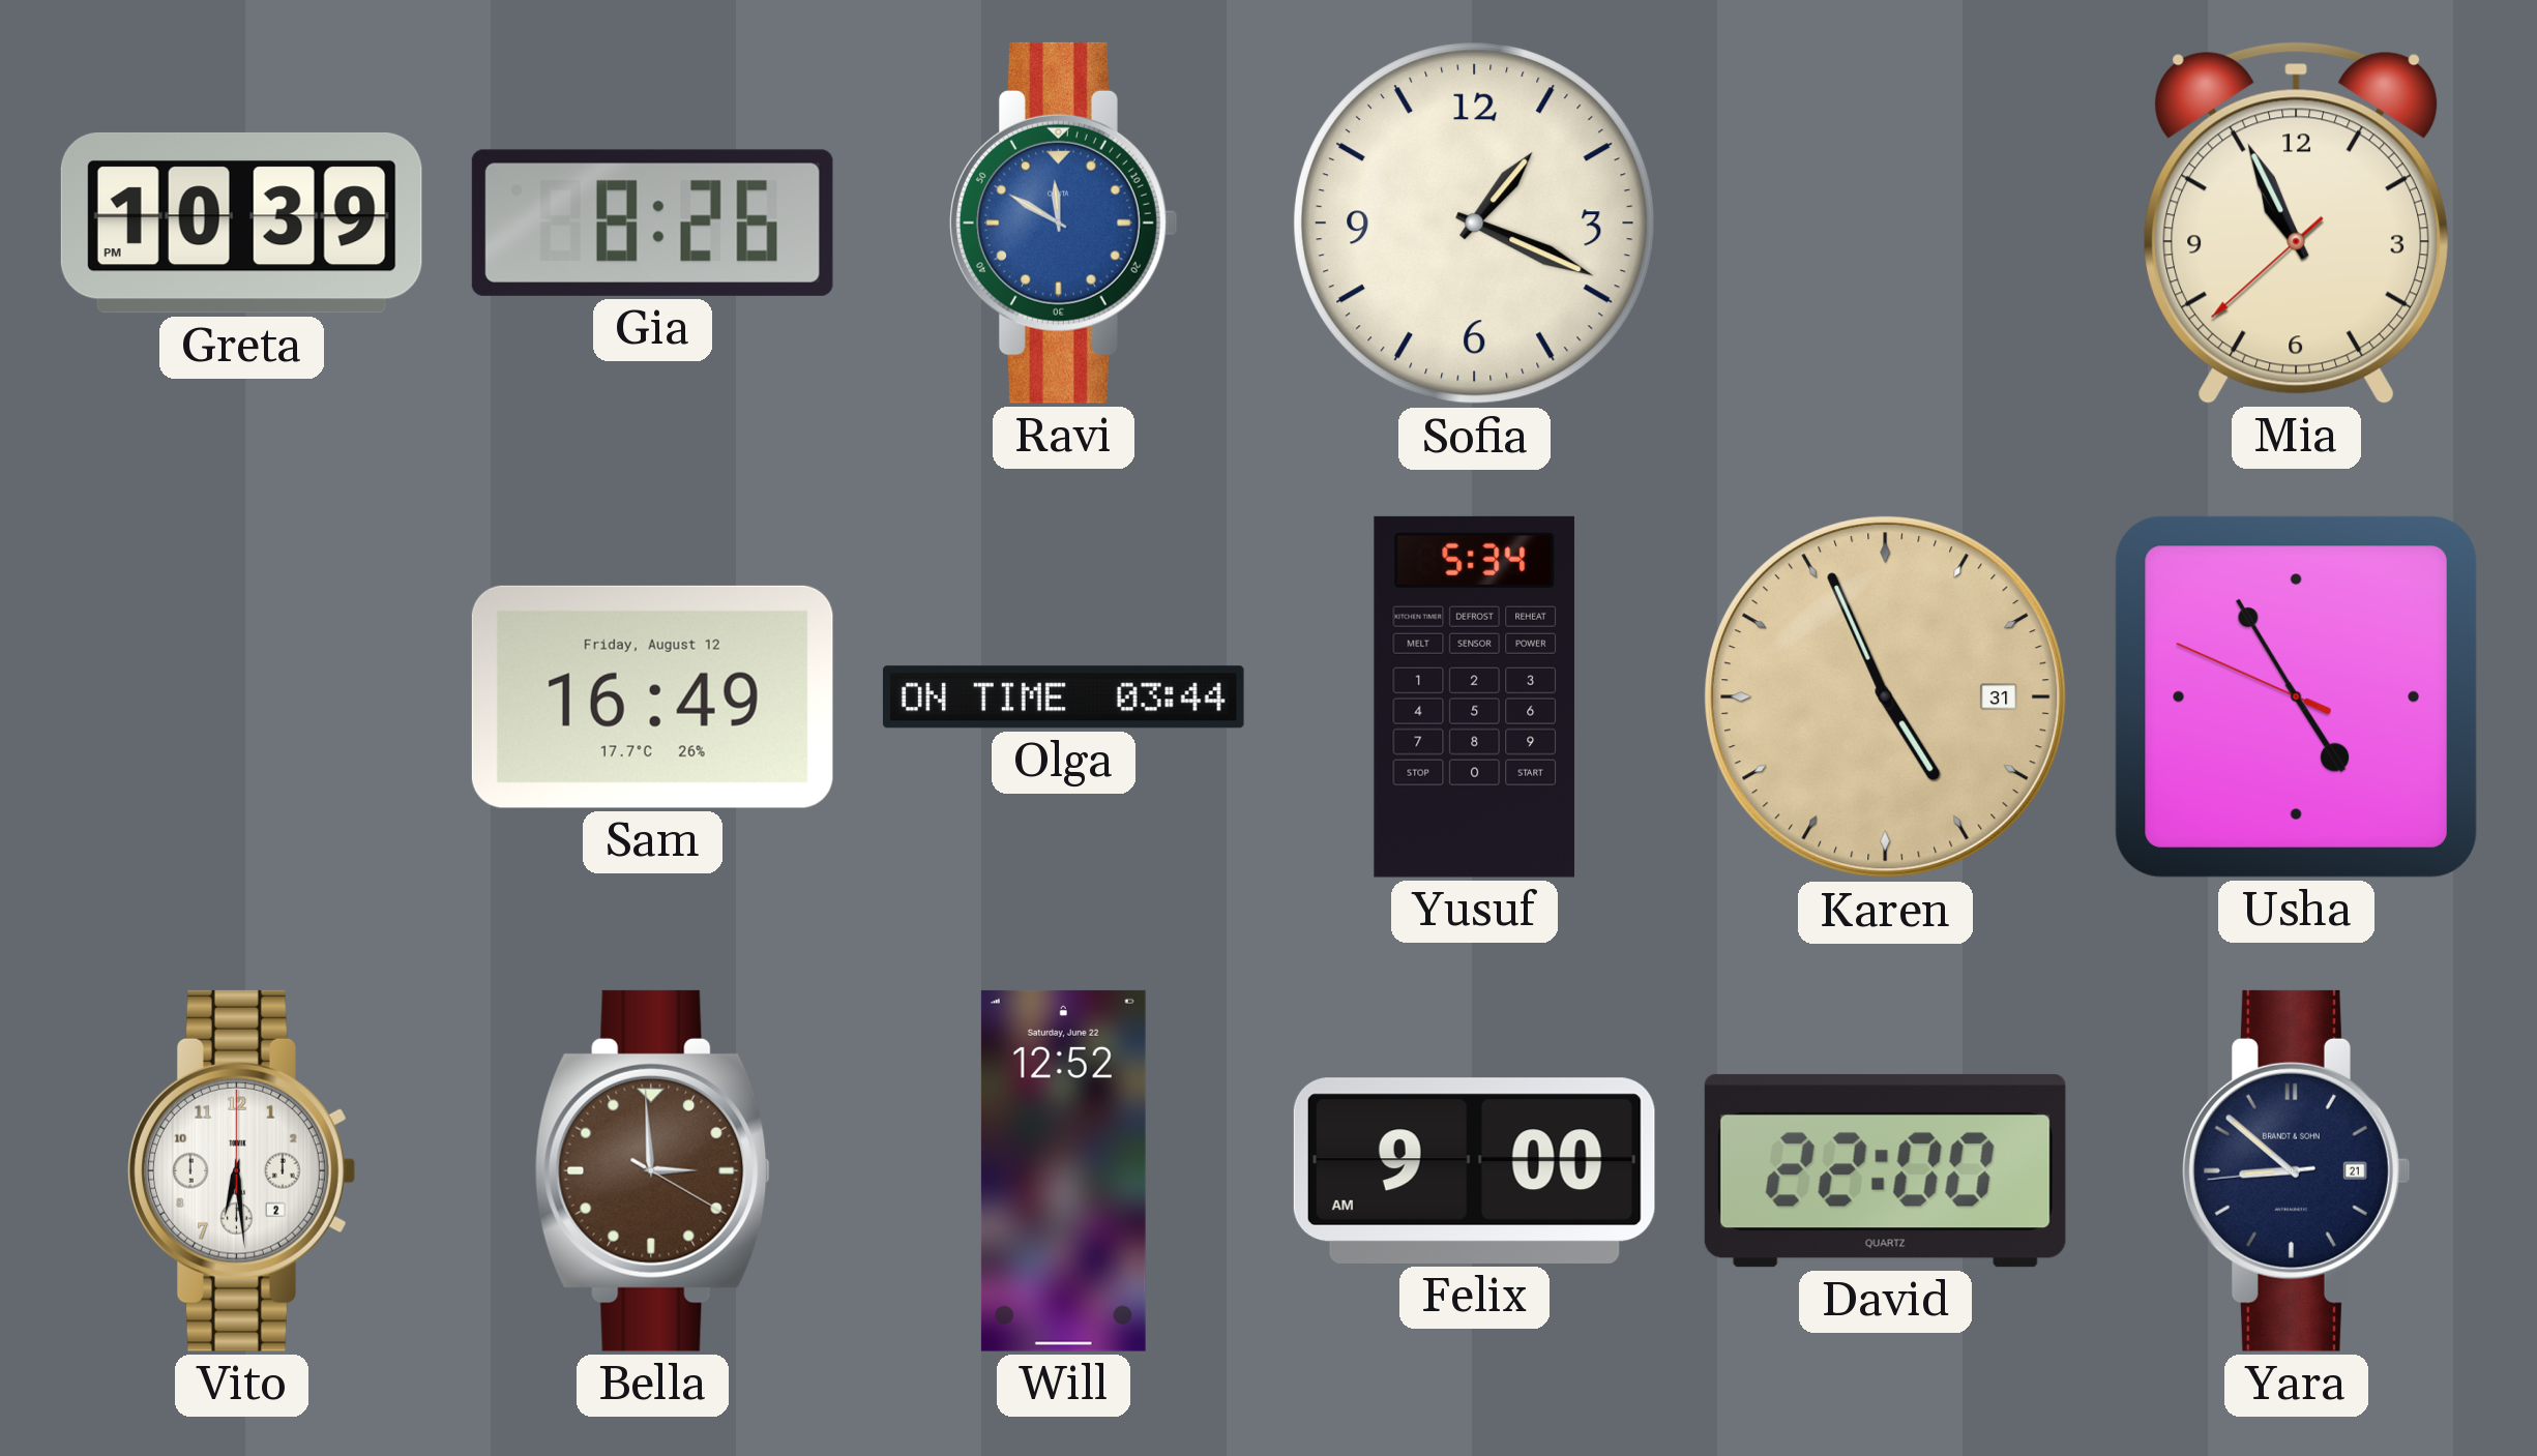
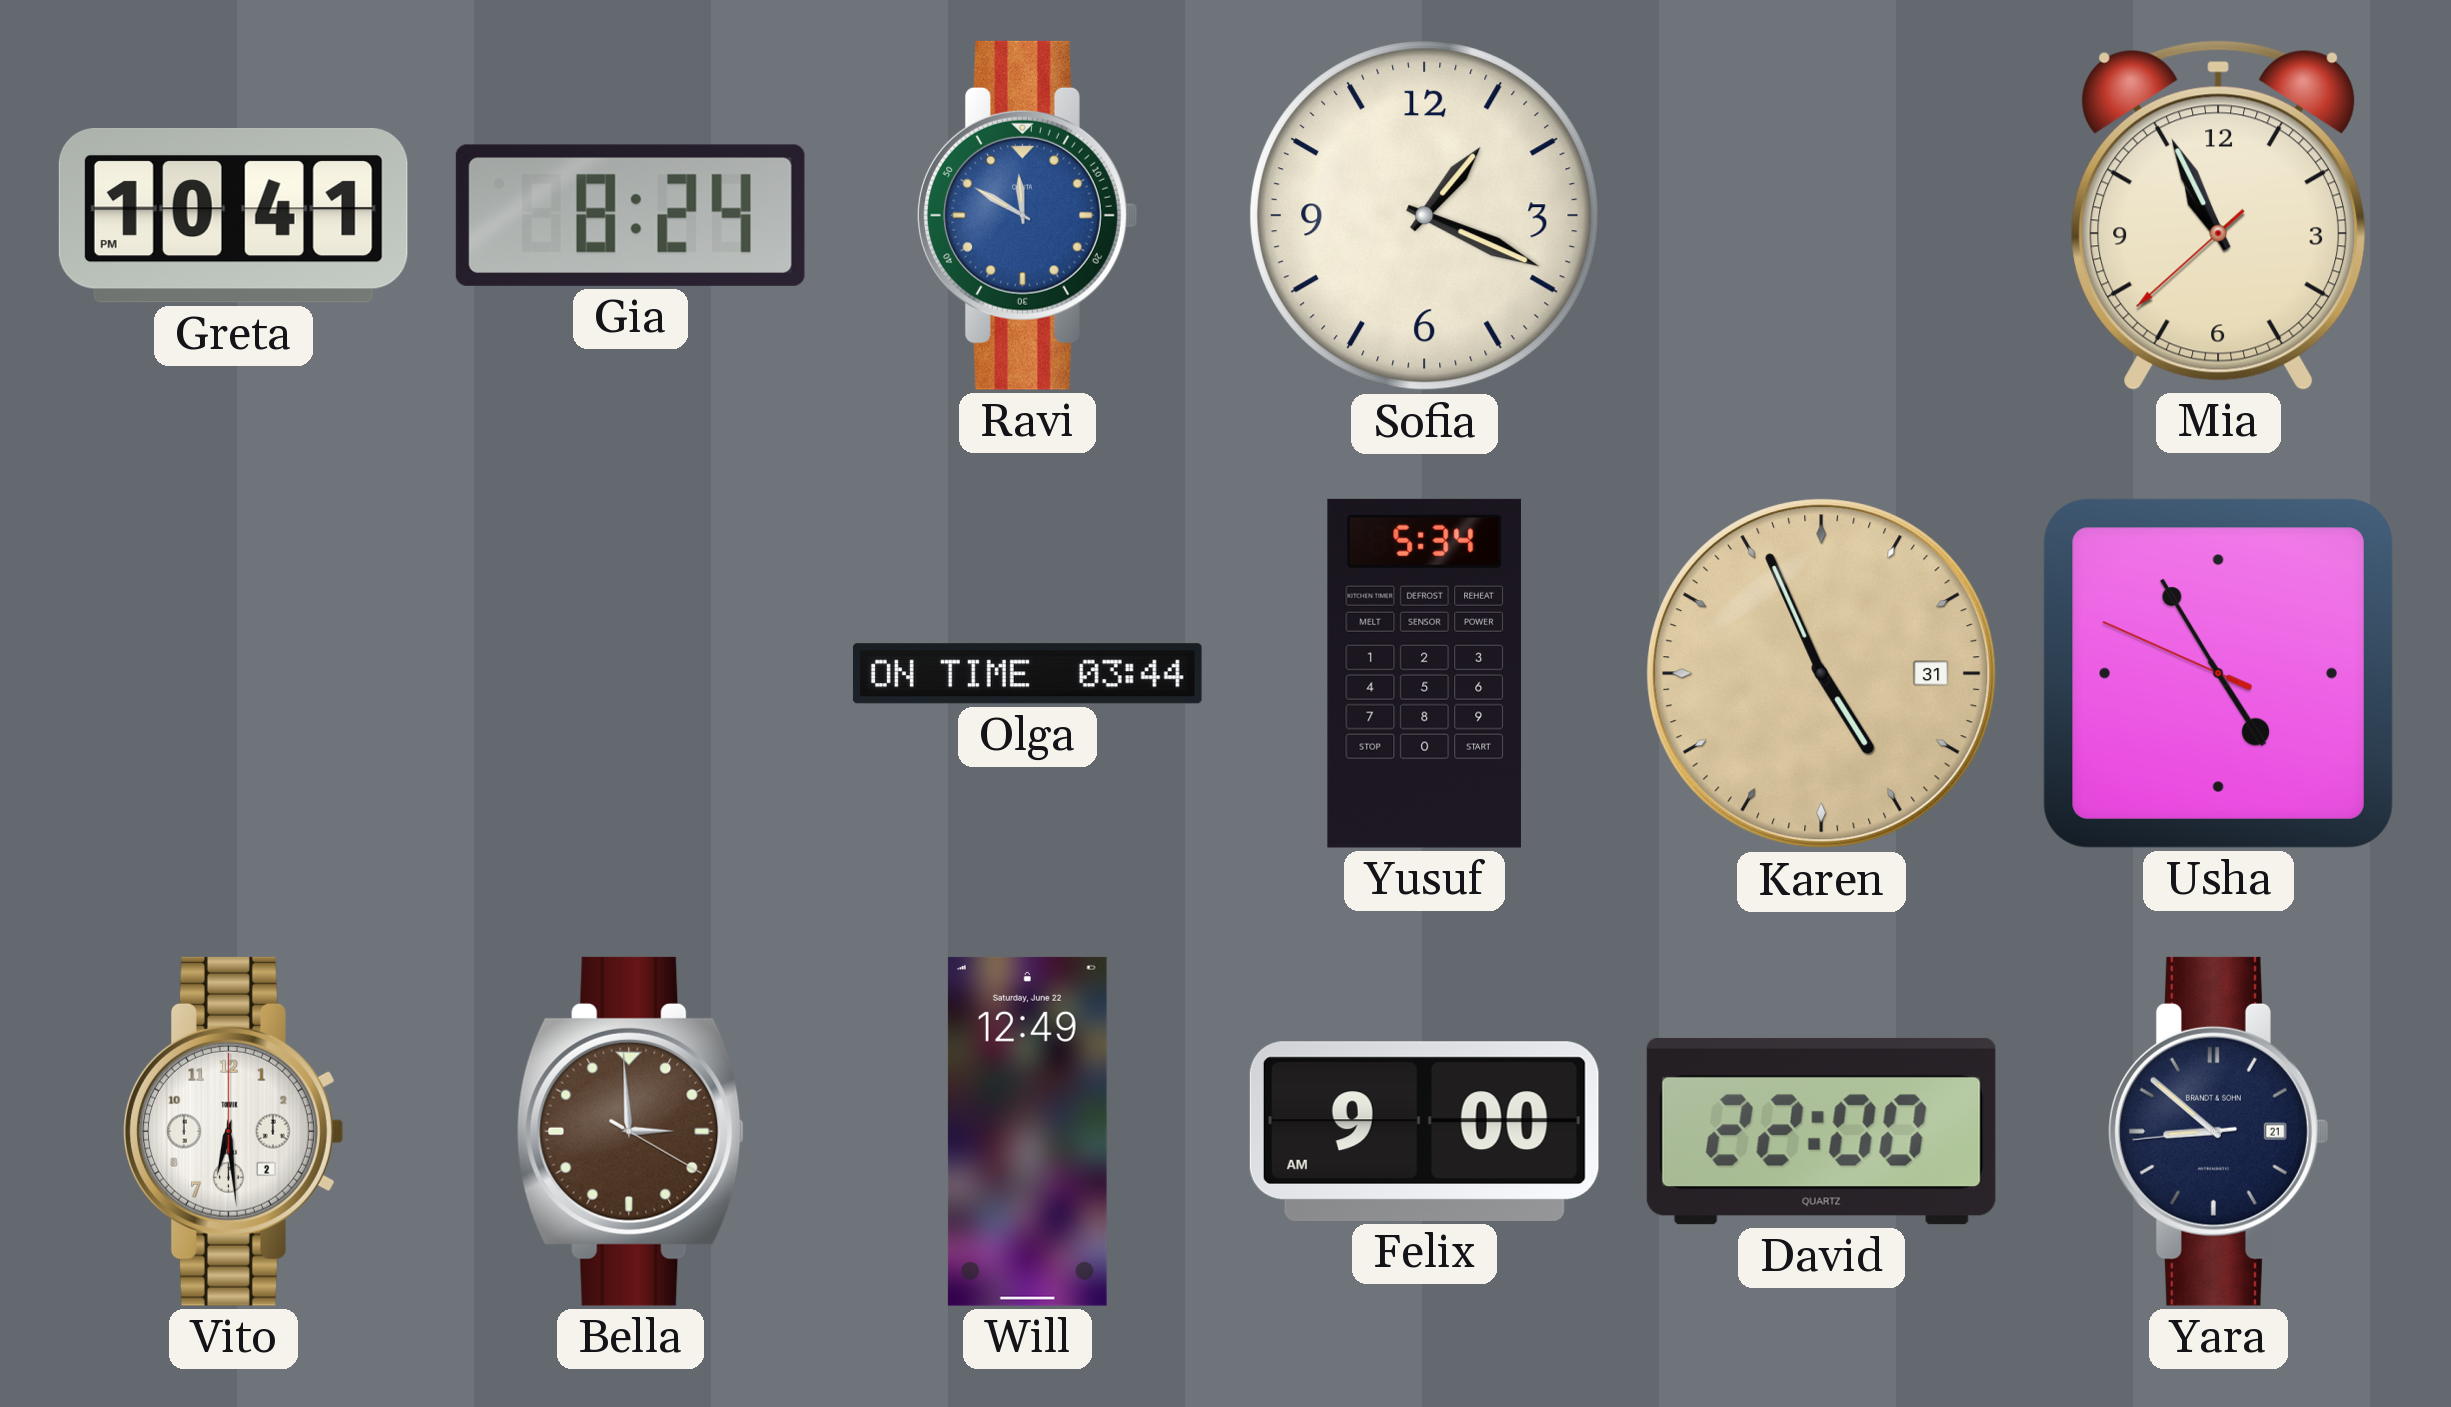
Greta: 10:39 -> 10:41
Gia: 8:26 -> 8:24
Sam: 16:49 -> none
Will: 12:52 -> 12:49
